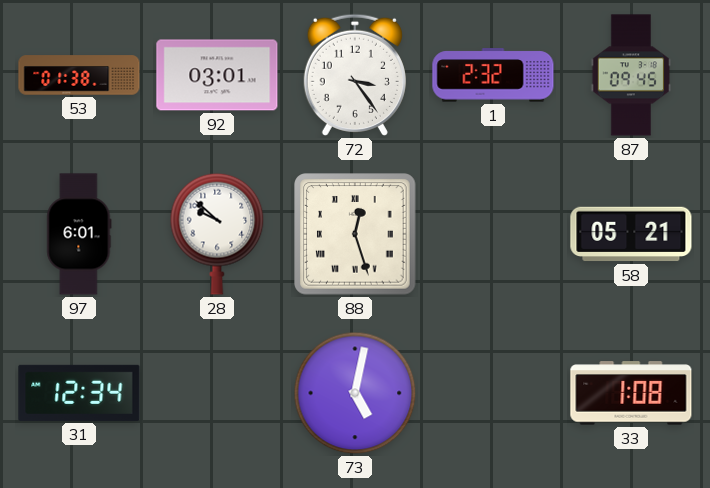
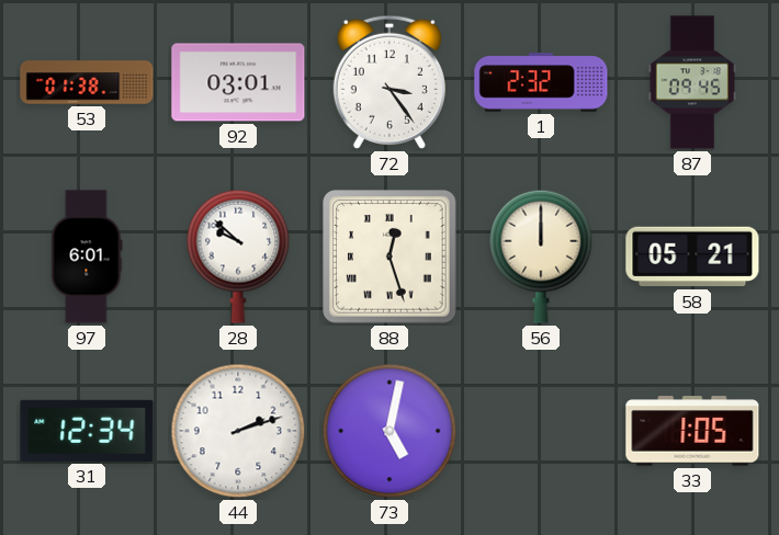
56: none -> 12:00
44: none -> 2:12
33: 1:08 -> 1:05
